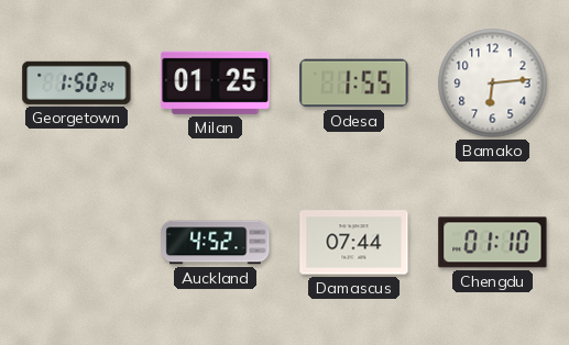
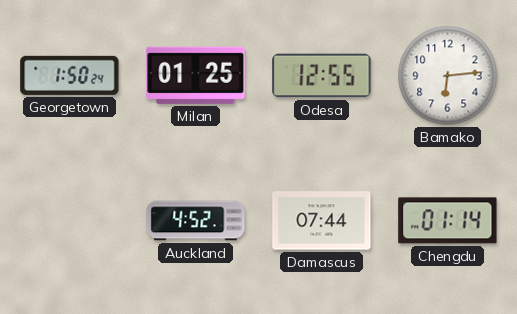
Odesa: 1:55 -> 12:55
Chengdu: 01:10 -> 01:14
